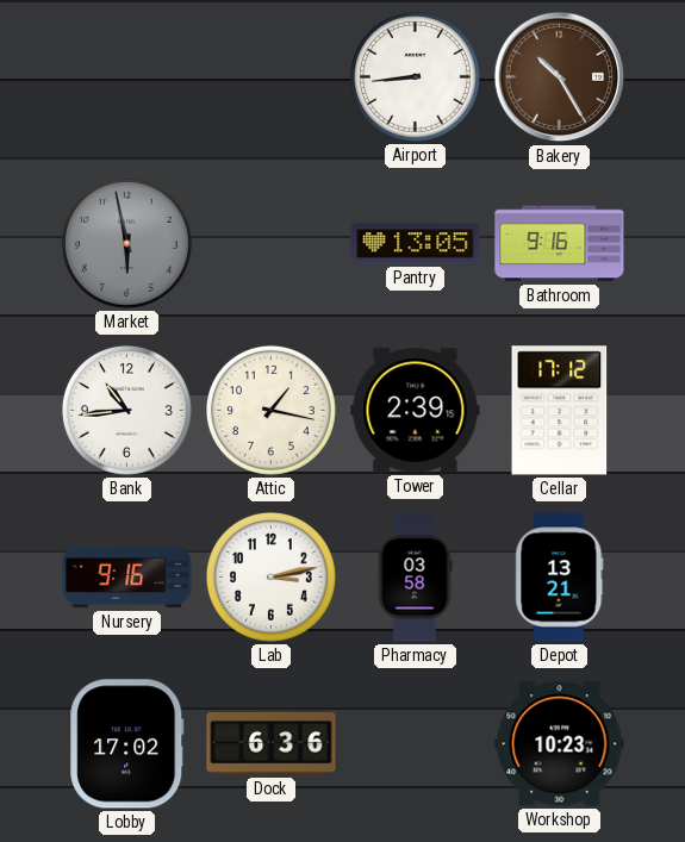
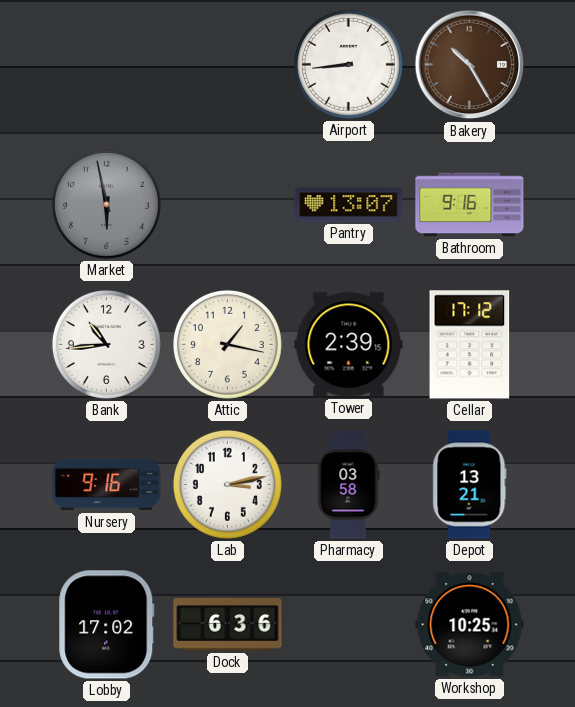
Pantry: 13:05 -> 13:07
Workshop: 10:23 -> 10:25
